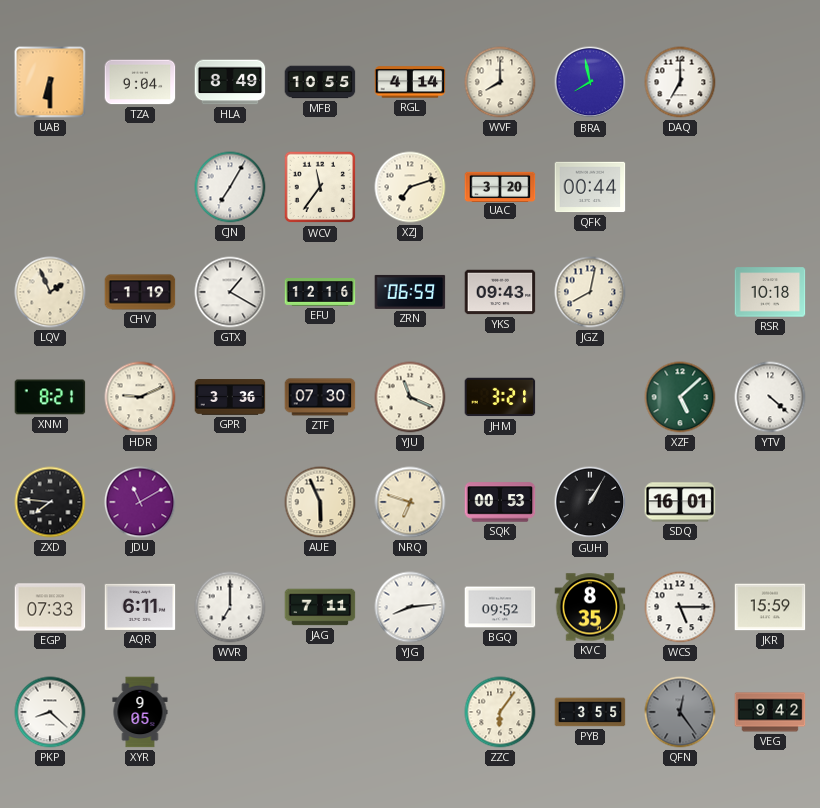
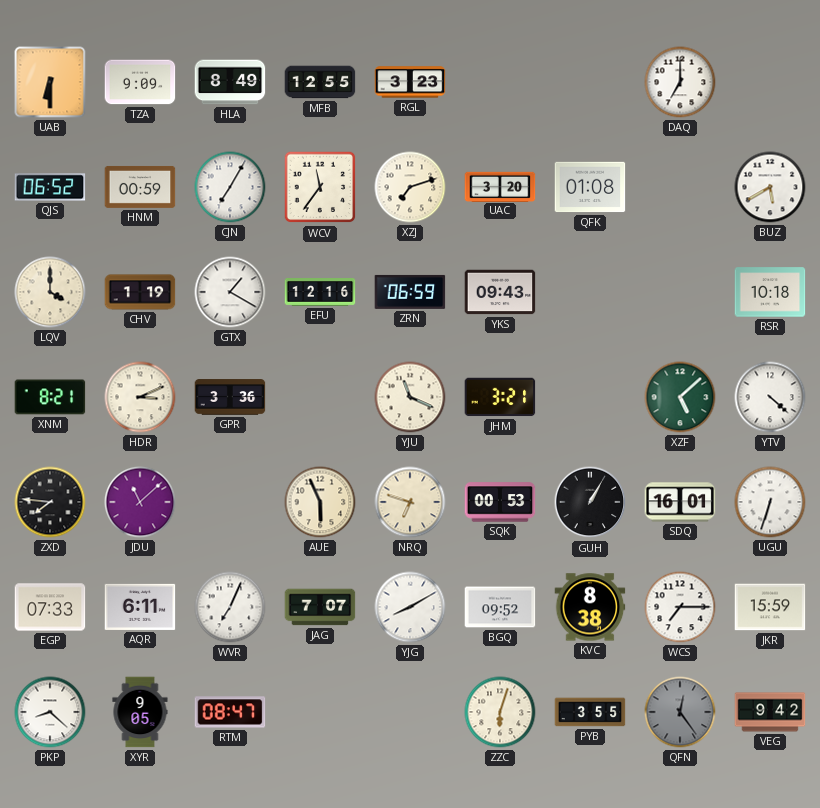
TZA: 9:04 -> 9:09
MFB: 10:55 -> 12:55
RGL: 4:14 -> 3:23
WVF: 8:00 -> none
BRA: 7:58 -> none
QJS: none -> 06:52
HNM: none -> 00:59
QFK: 00:44 -> 01:08
BUZ: none -> 5:40
LQV: 1:56 -> 4:00
JGZ: 8:02 -> none
HDR: 9:11 -> 3:11
ZTF: 07:30 -> none
JDU: 11:10 -> 11:08
UGU: none -> 6:33
WVR: 7:00 -> 7:04
JAG: 7:11 -> 7:07
YJG: 8:14 -> 8:10
KVC: 8:35 -> 8:38
WCS: 5:15 -> 7:15
RTM: none -> 08:47
ZZC: 6:06 -> 6:03
